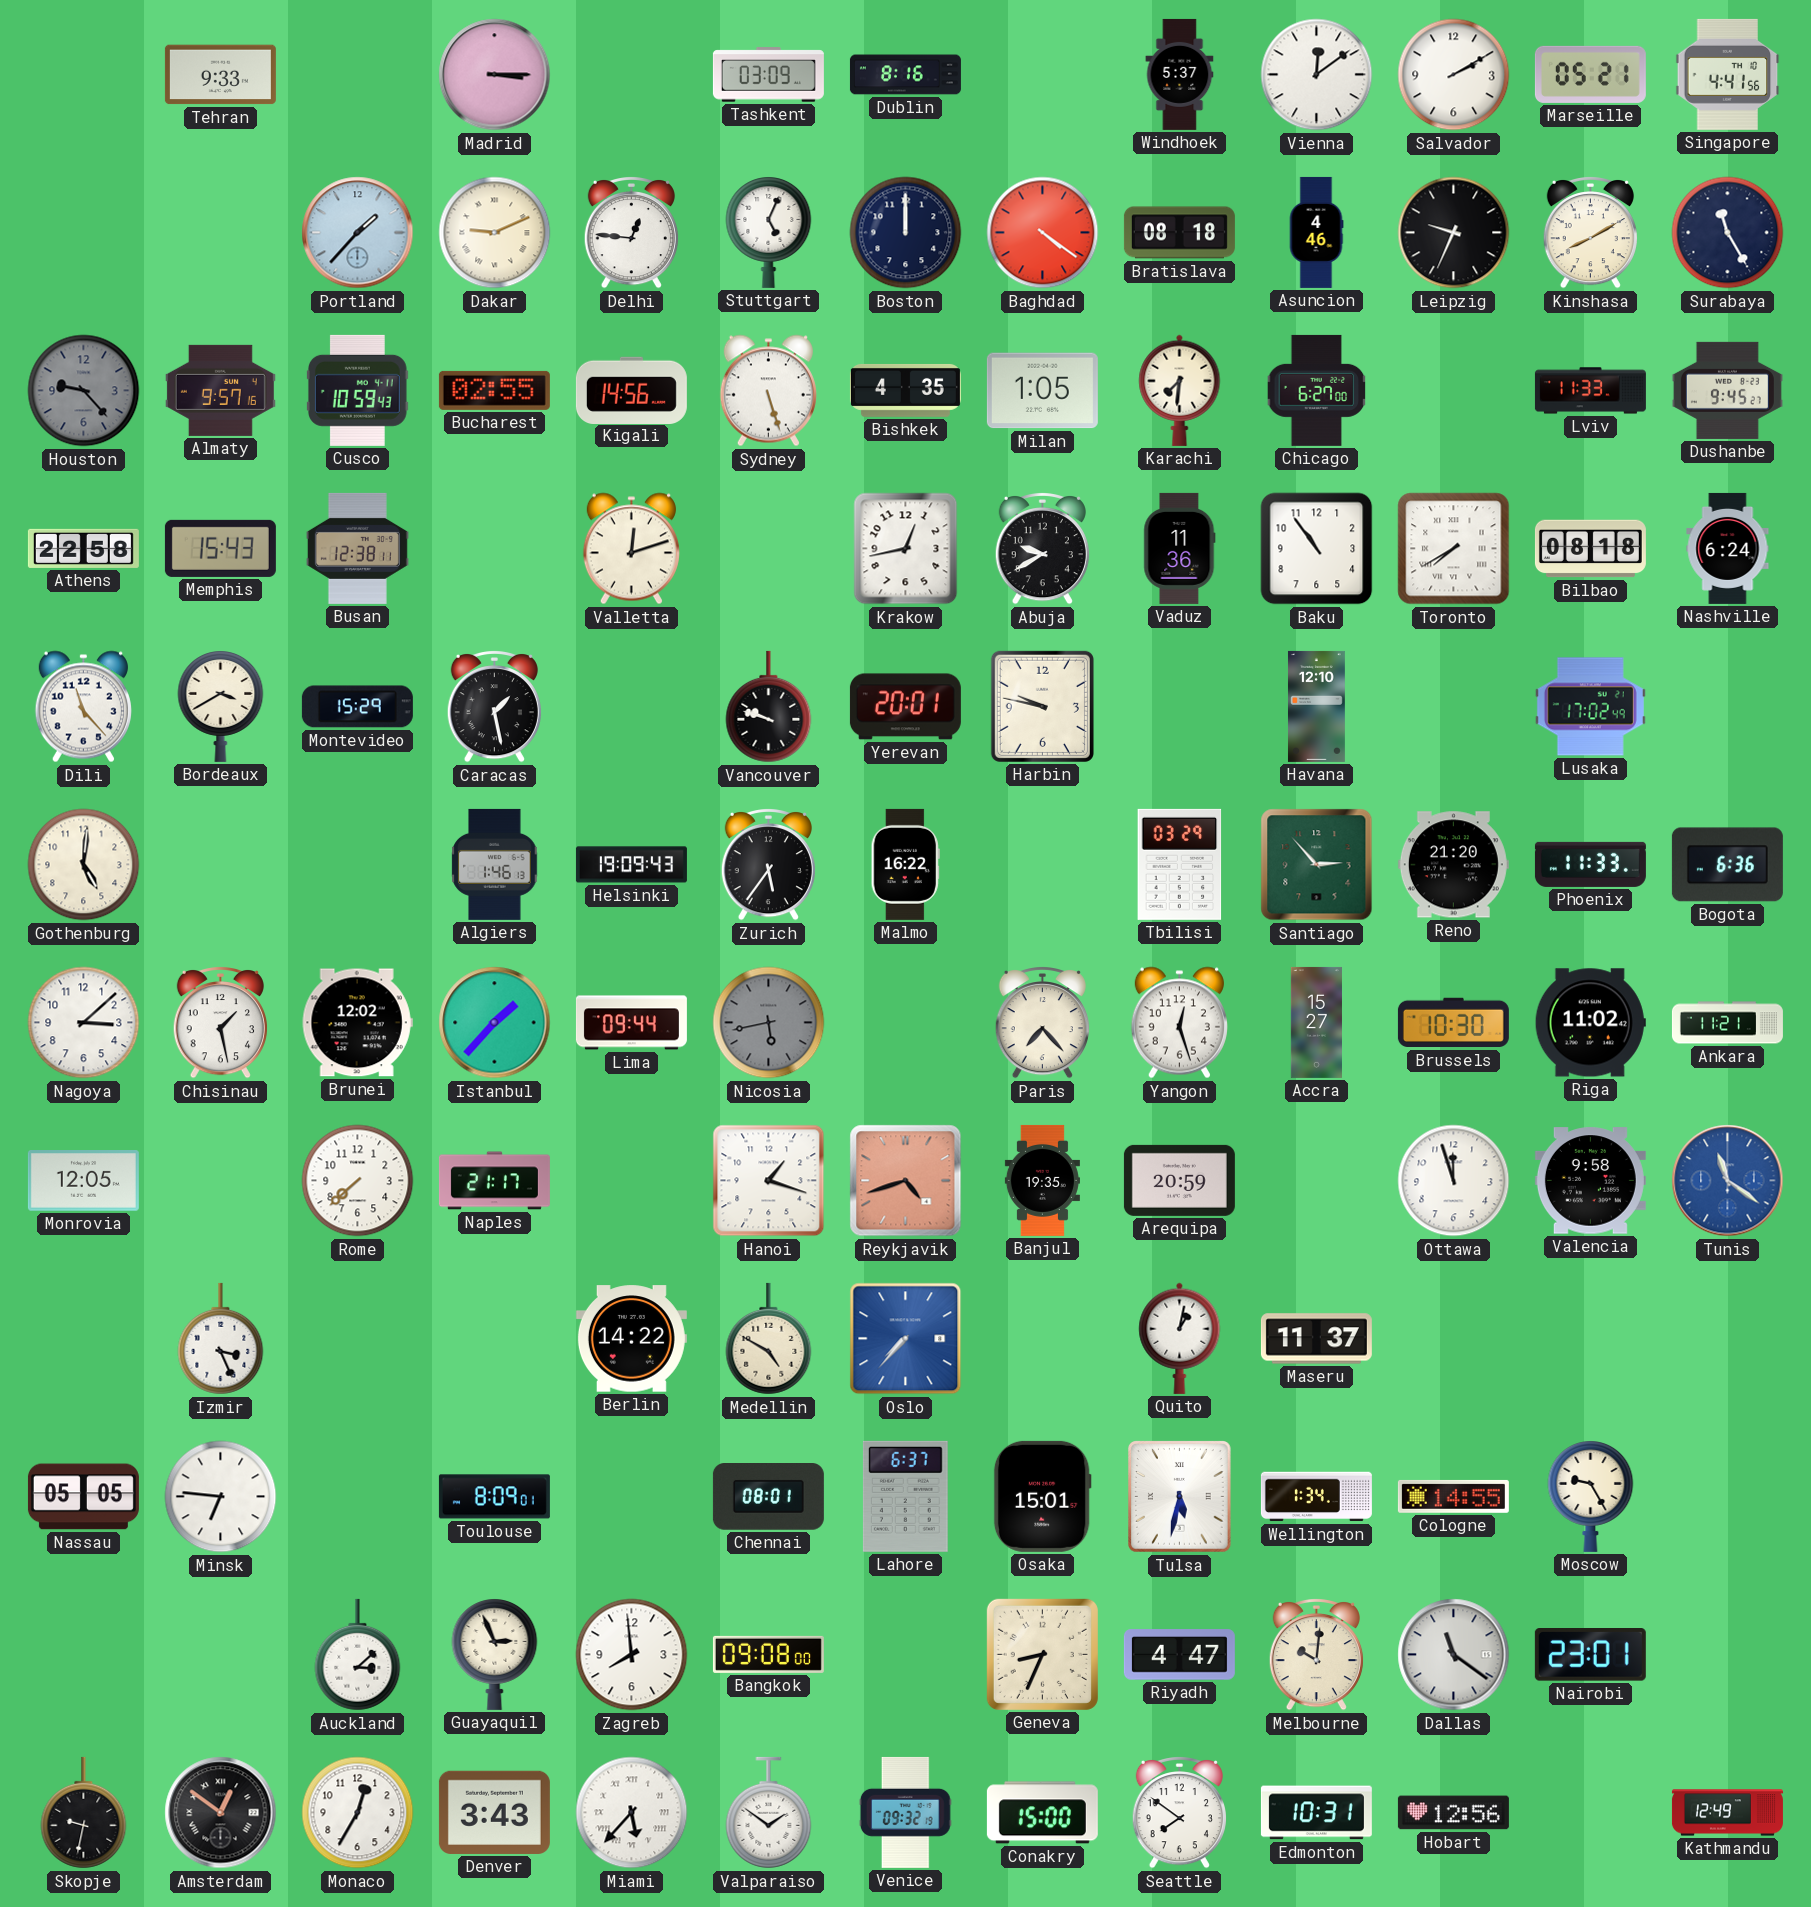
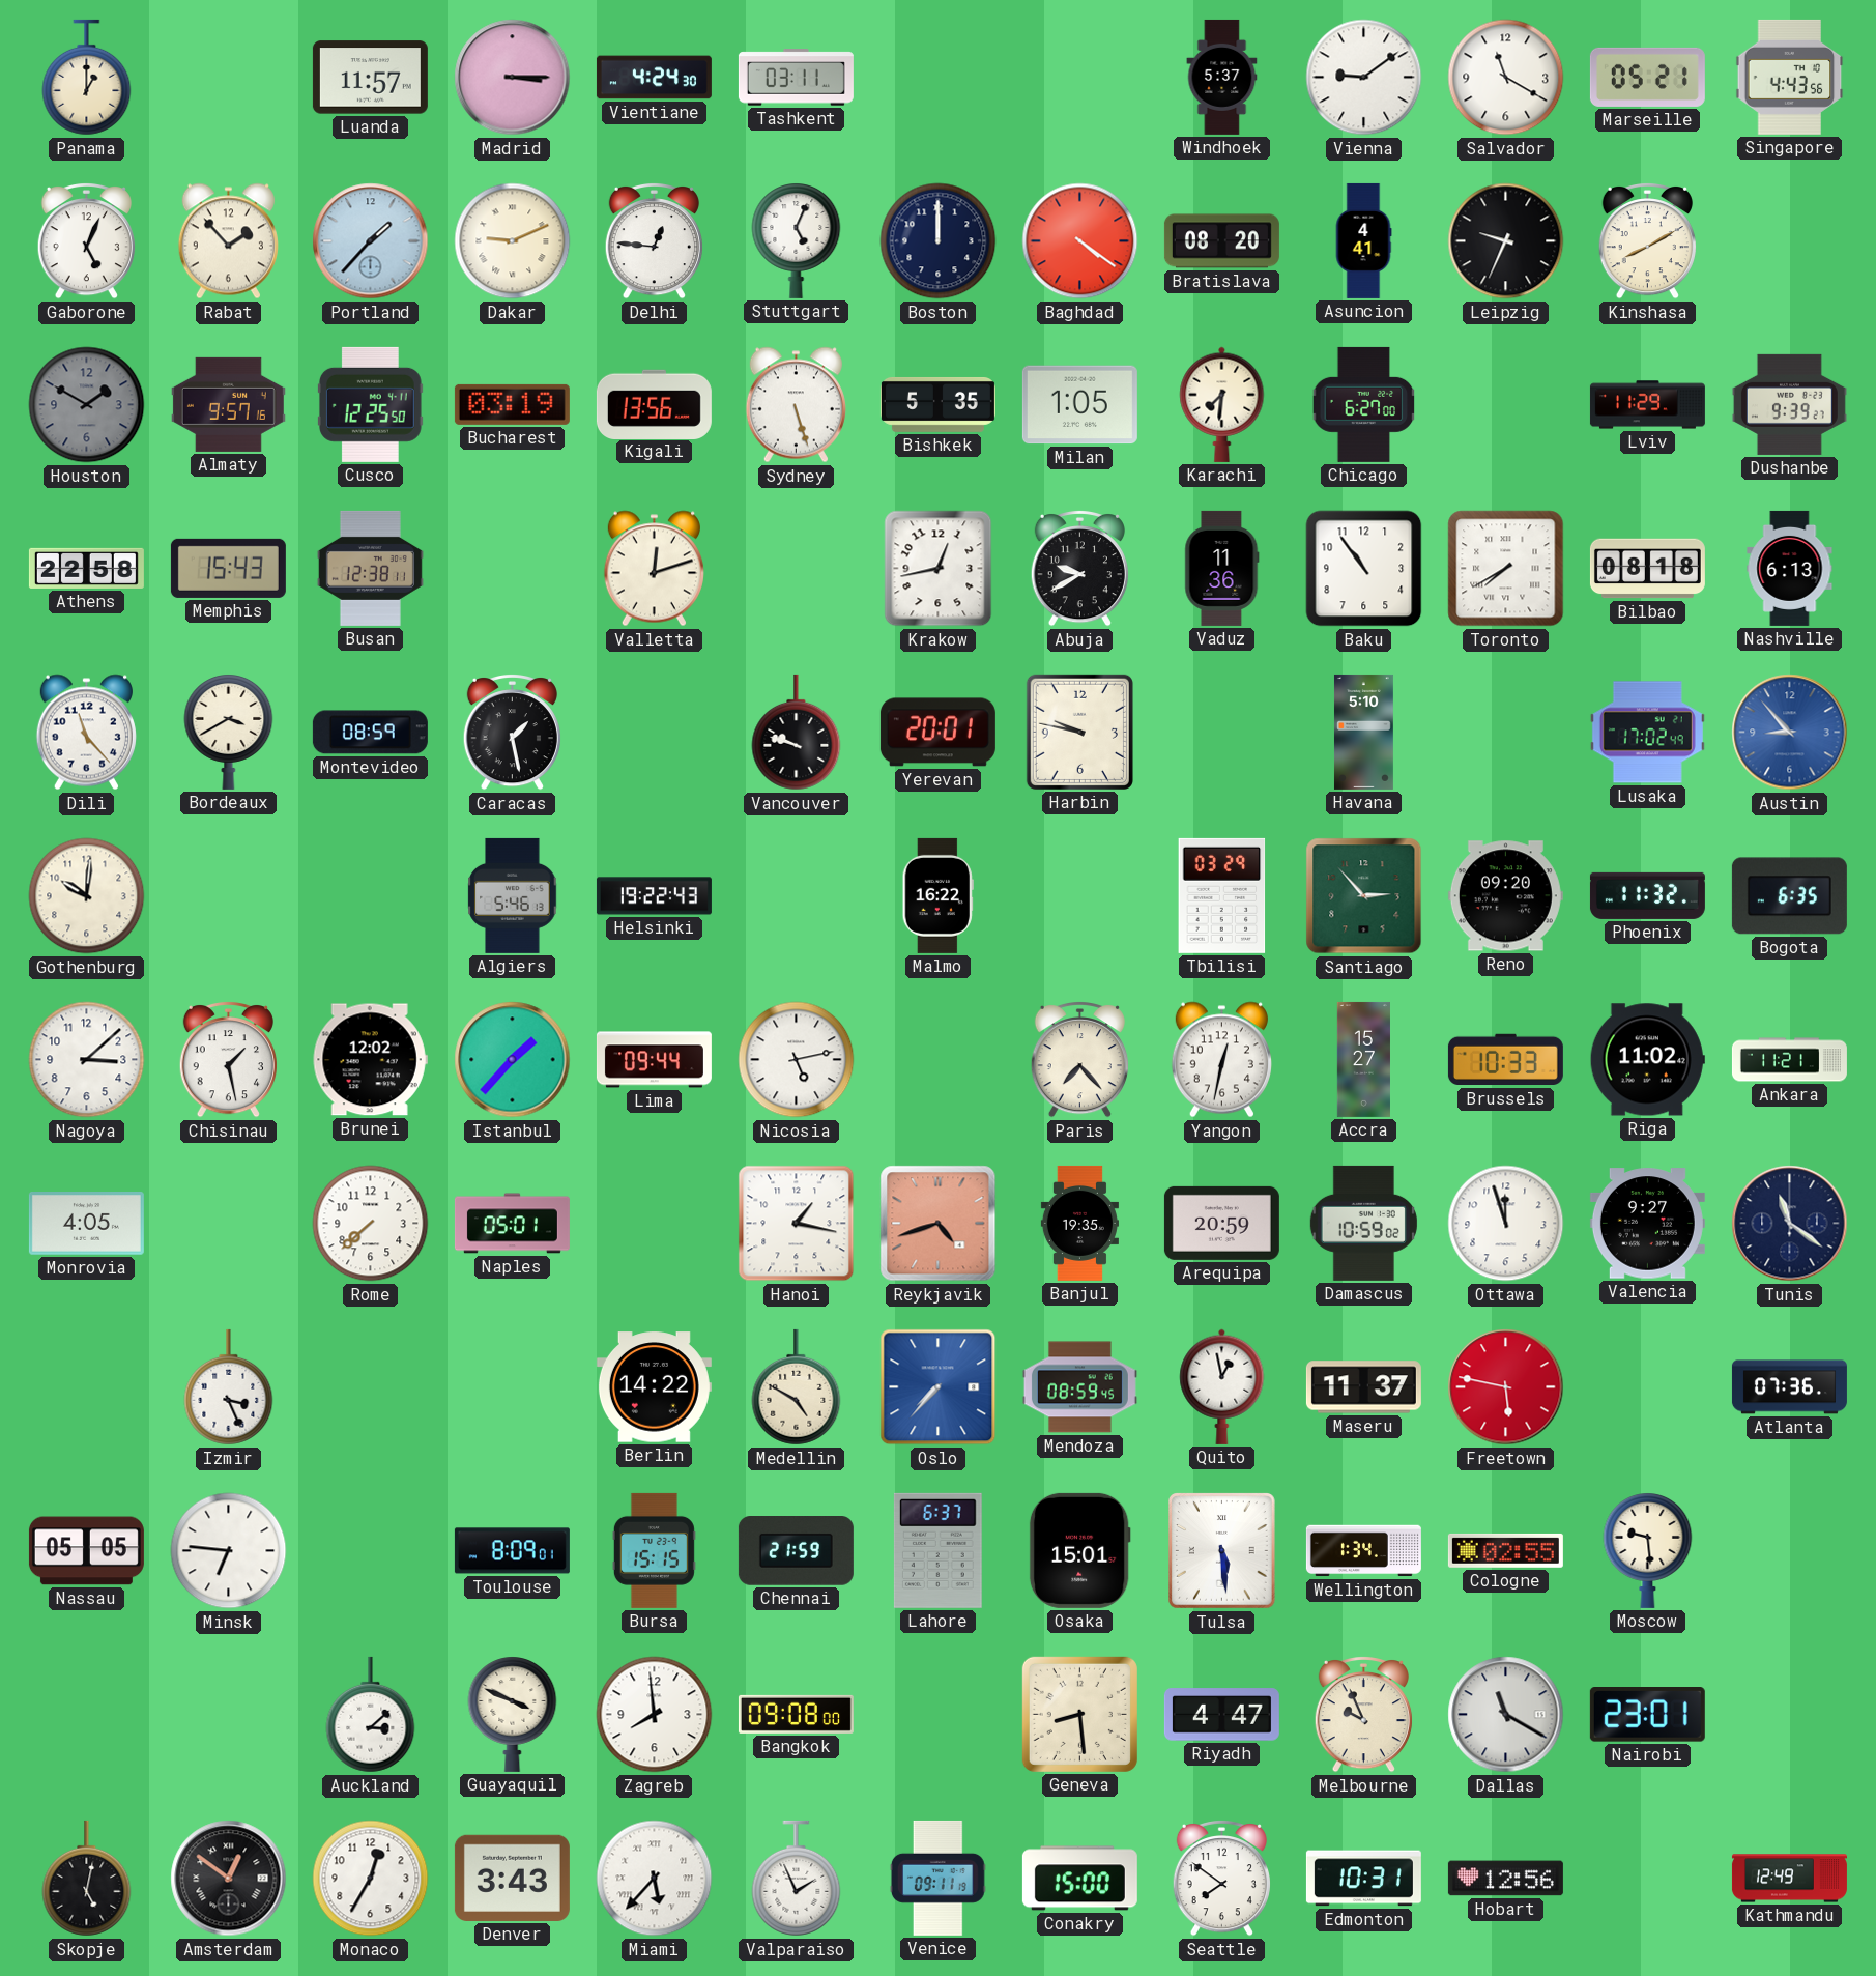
Panama: none -> 1:00
Tehran: 9:33 -> none
Luanda: none -> 11:57
Vientiane: none -> 4:24
Tashkent: 03:09 -> 03:11
Dublin: 8:16 -> none
Vienna: 12:09 -> 9:09
Salvador: 2:10 -> 11:20
Singapore: 4:41 -> 4:43
Gaborone: none -> 5:04
Rabat: none -> 1:53
Bratislava: 08:18 -> 08:20
Asuncion: 4:46 -> 4:41
Surabaya: 11:25 -> none
Houston: 9:23 -> 1:50
Cusco: 10:59 -> 12:25
Bucharest: 02:55 -> 03:19
Kigali: 14:56 -> 13:56
Bishkek: 4:35 -> 5:35
Lviv: 11:33 -> 11:29
Dushanbe: 9:45 -> 9:39
Nashville: 6:24 -> 6:13
Montevideo: 15:29 -> 08:59
Havana: 12:10 -> 5:10
Austin: none -> 8:53
Gothenburg: 5:01 -> 10:01
Algiers: 1:46 -> 5:46
Helsinki: 19:09 -> 19:22
Zurich: 5:36 -> none
Reno: 21:20 -> 09:20
Phoenix: 11:33 -> 11:32
Bogota: 6:36 -> 6:35
Nicosia: 5:43 -> 5:13
Nicosia dial: grey -> white
Yangon: 12:27 -> 12:32
Brussels: 10:30 -> 10:33
Monrovia: 12:05 -> 4:05
Naples: 21:17 -> 05:01
Hanoi: 1:18 -> 1:17
Damascus: none -> 10:59
Valencia: 9:58 -> 9:27
Tunis dial: blue -> navy
Mendoza: none -> 08:59
Quito: 1:02 -> 12:58
Freetown: none -> 5:47
Atlanta: none -> 07:36
Bursa: none -> 15:15
Chennai: 08:01 -> 21:59
Tulsa: 5:32 -> 5:29
Cologne: 14:55 -> 02:55
Moscow: 9:25 -> 9:29
Guayaquil: 2:56 -> 3:49
Geneva: 8:34 -> 8:29
Melbourne: 10:01 -> 9:56
Dallas: 11:21 -> 11:20
Skopje: 9:32 -> 5:02
Valparaiso: 1:51 -> 1:56
Venice: 09:32 -> 09:11
